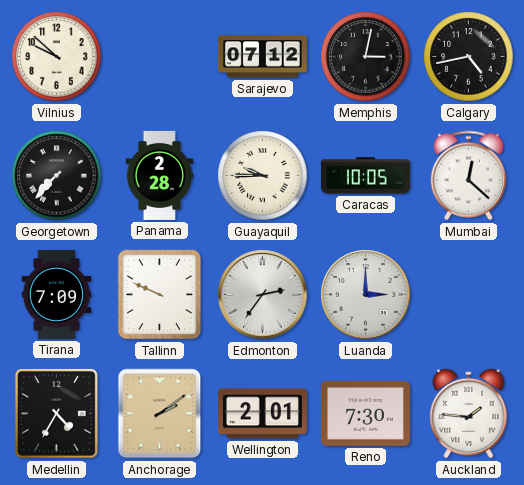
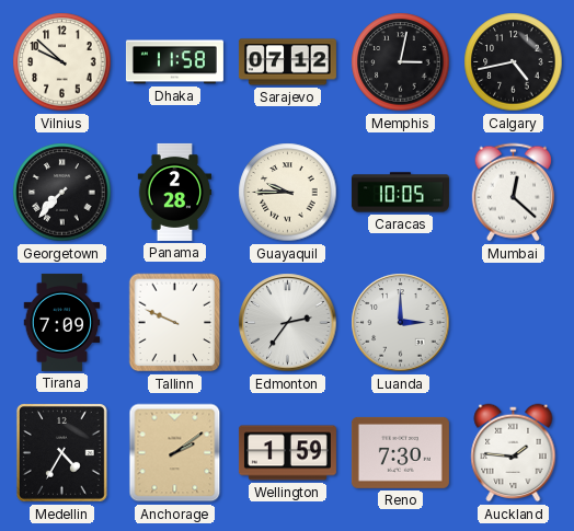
Dhaka: none -> 11:58
Wellington: 2:01 -> 1:59
